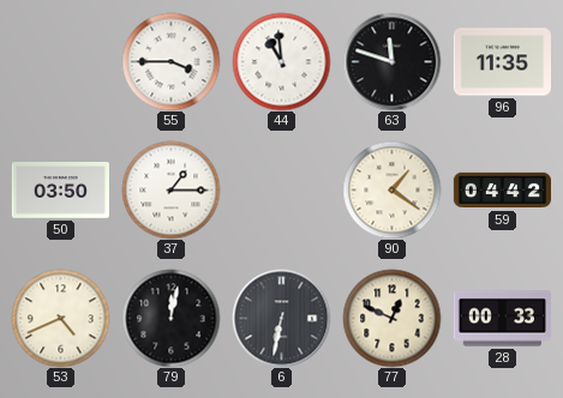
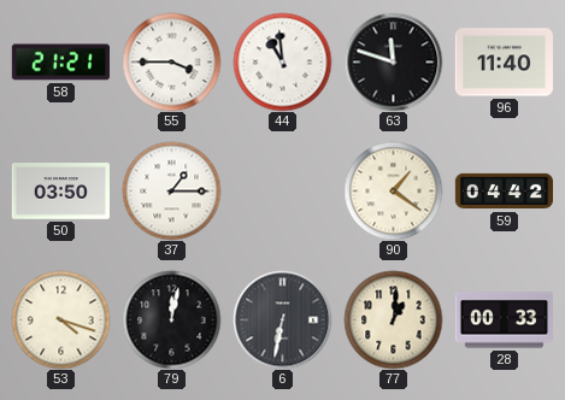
58: none -> 21:21
96: 11:35 -> 11:40
53: 4:41 -> 4:18
77: 12:49 -> 1:01
